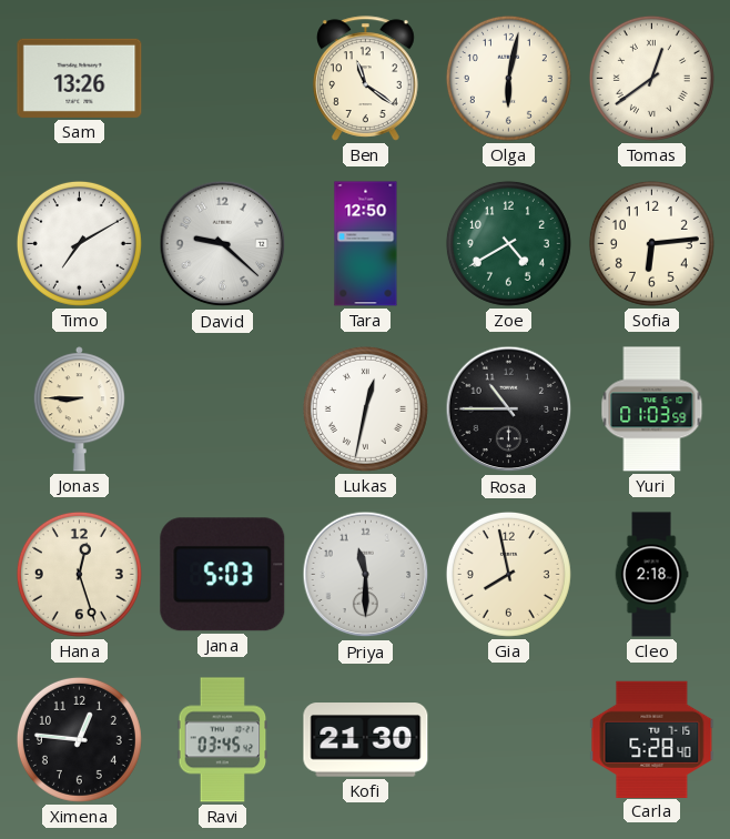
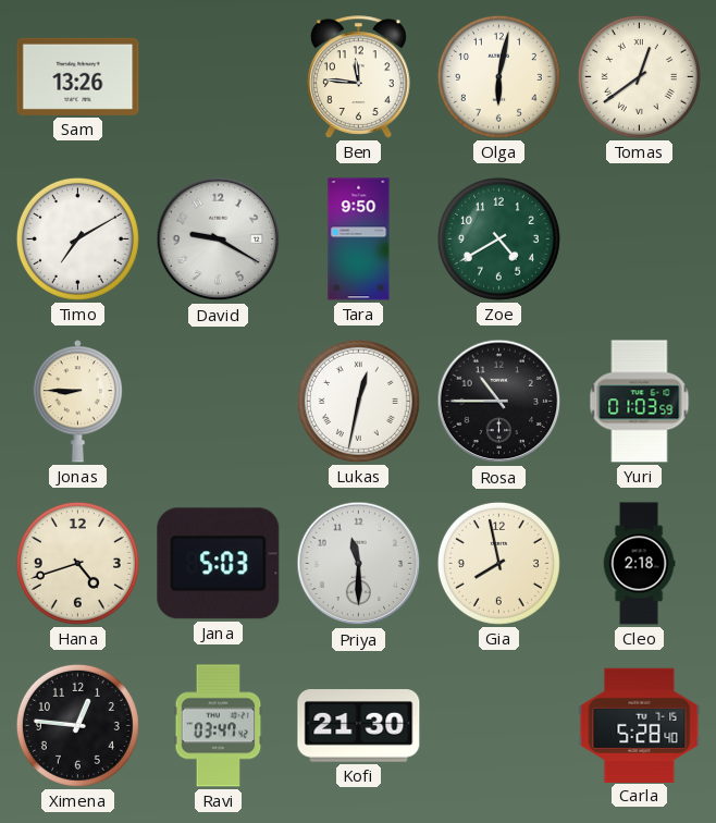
Ben: 11:21 -> 11:46
David: 9:22 -> 9:20
Tara: 12:50 -> 9:50
Sofia: 6:14 -> none
Hana: 12:27 -> 4:42
Ravi: 03:45 -> 03:47
